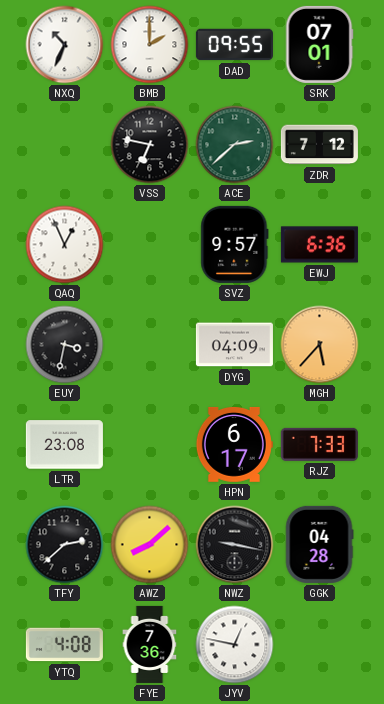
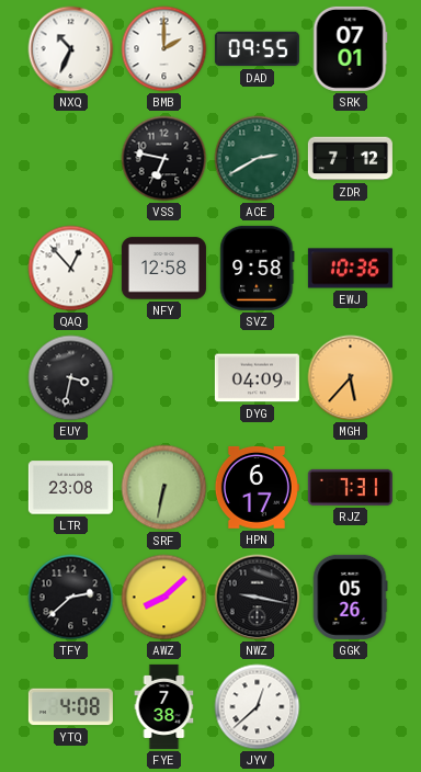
ACE: 2:38 -> 2:40
QAQ: 12:56 -> 12:53
NFY: none -> 12:58
SVZ: 9:57 -> 9:58
EWJ: 6:36 -> 10:36
SRF: none -> 6:32
RJZ: 7:33 -> 7:31
GGK: 04:28 -> 05:26
FYE: 7:36 -> 7:38
JYV: 12:47 -> 12:38
